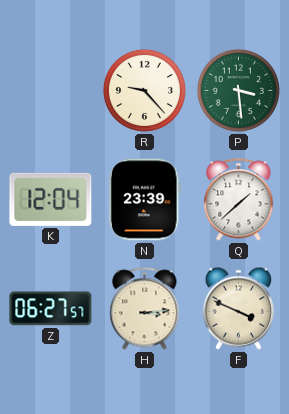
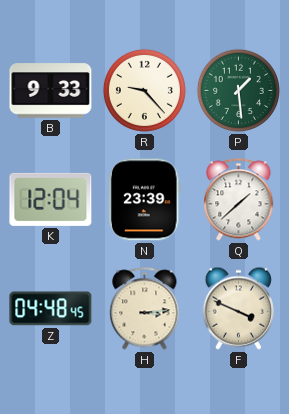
B: none -> 9:33
P: 3:29 -> 1:29
Z: 06:27 -> 04:48
